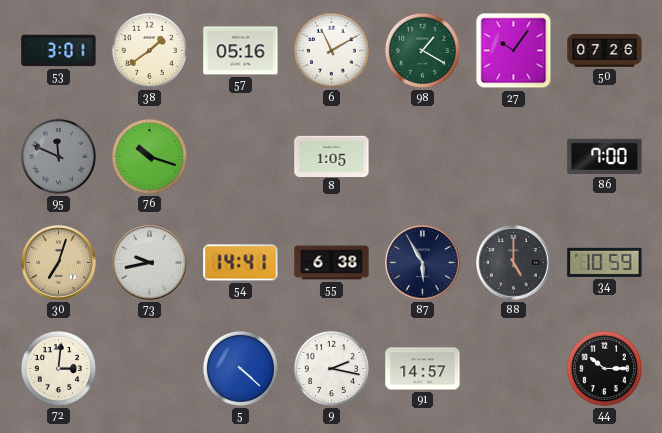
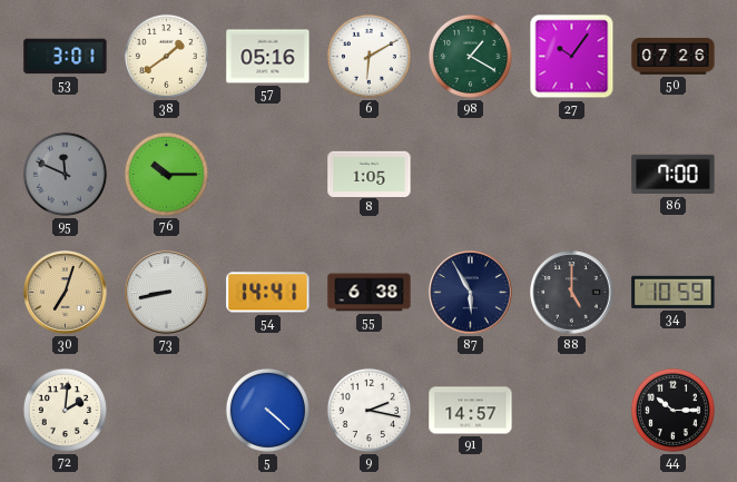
6: 11:10 -> 6:10
76: 10:18 -> 10:15
73: 9:43 -> 8:43
72: 3:01 -> 2:01
